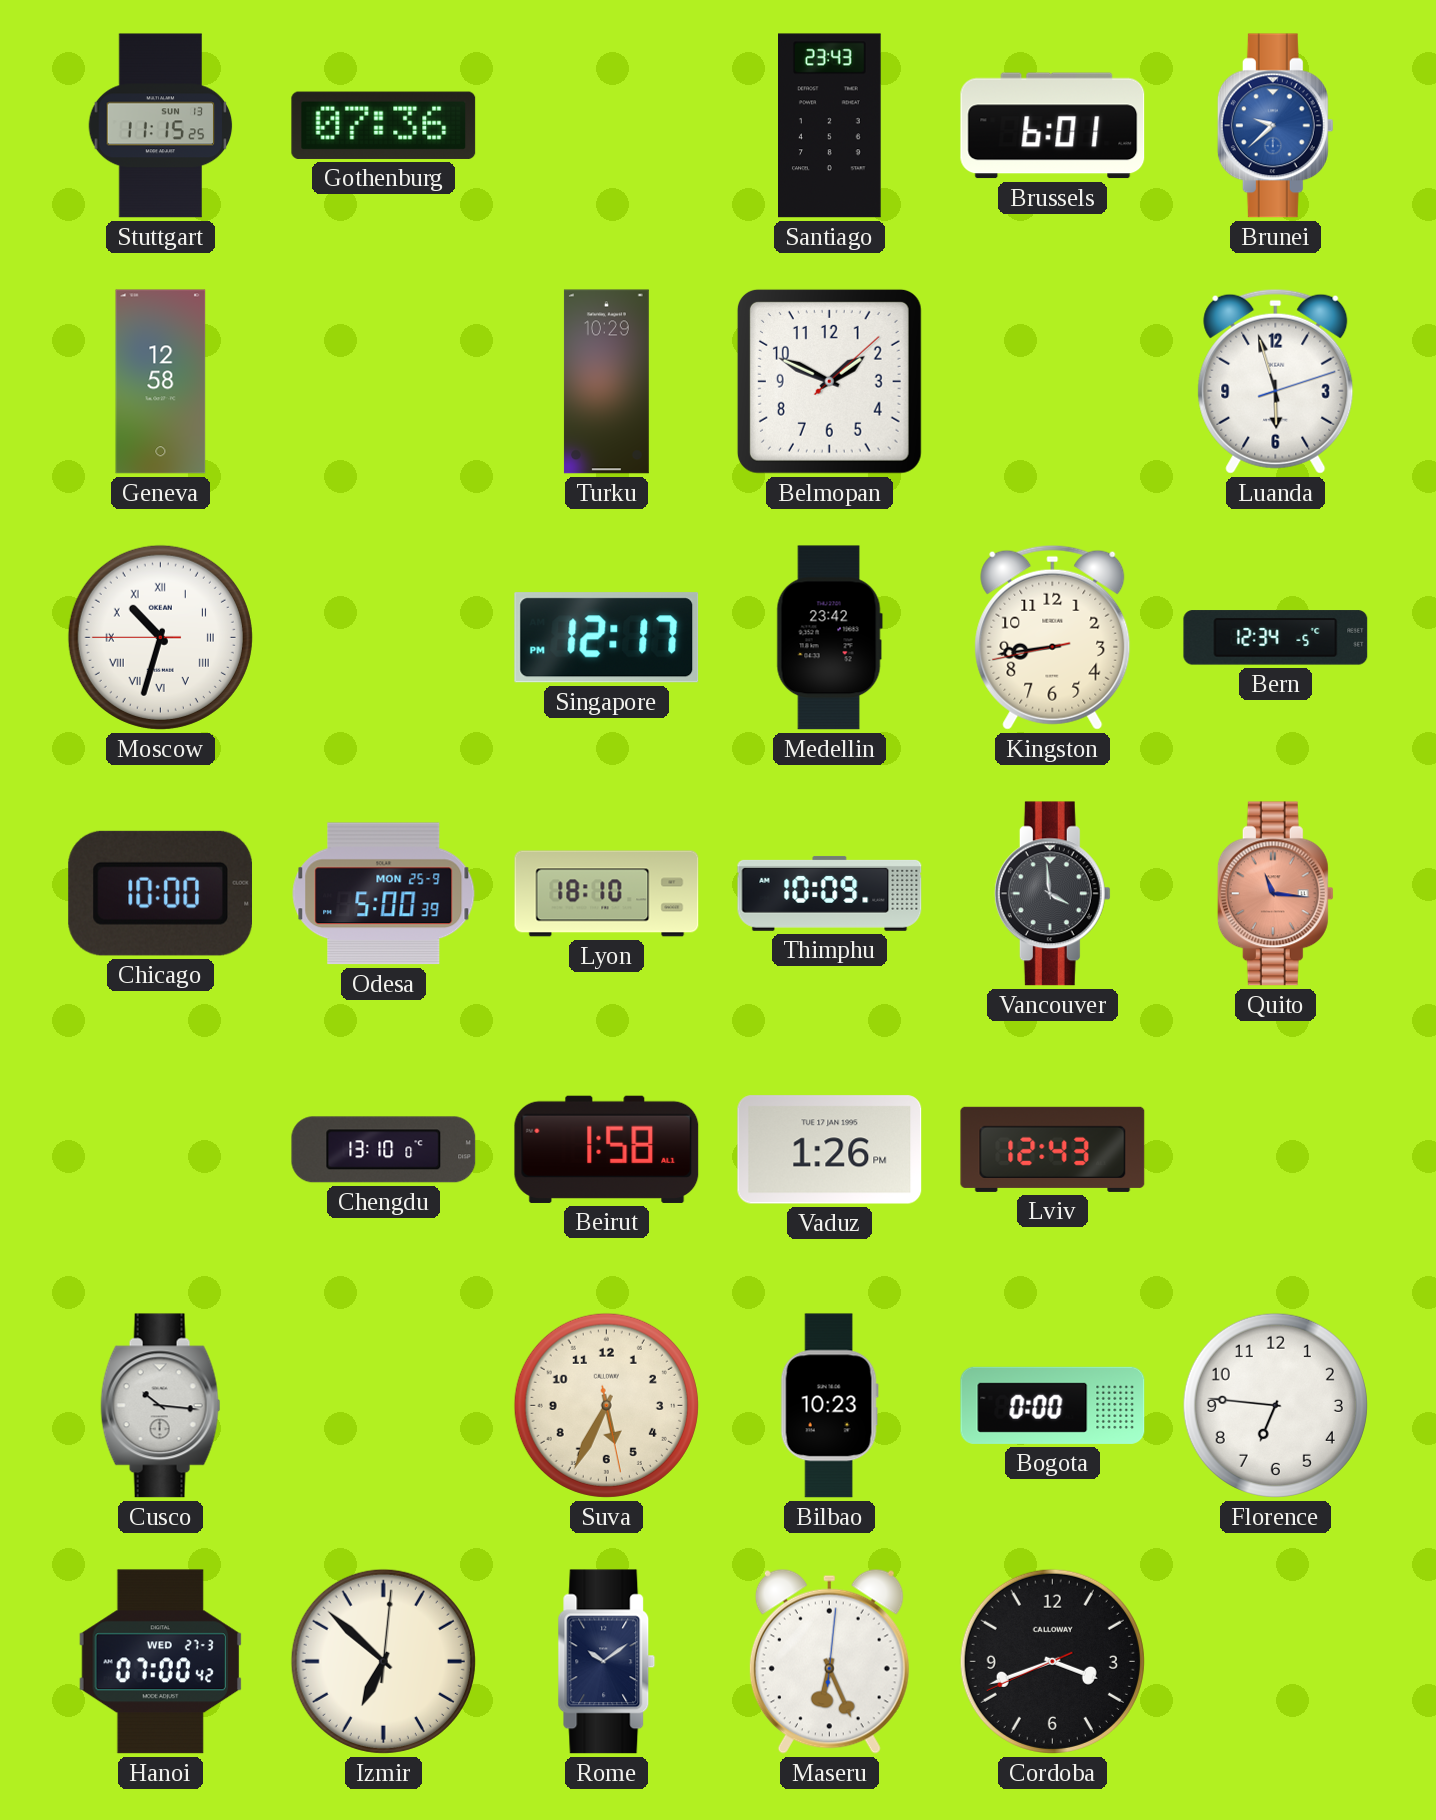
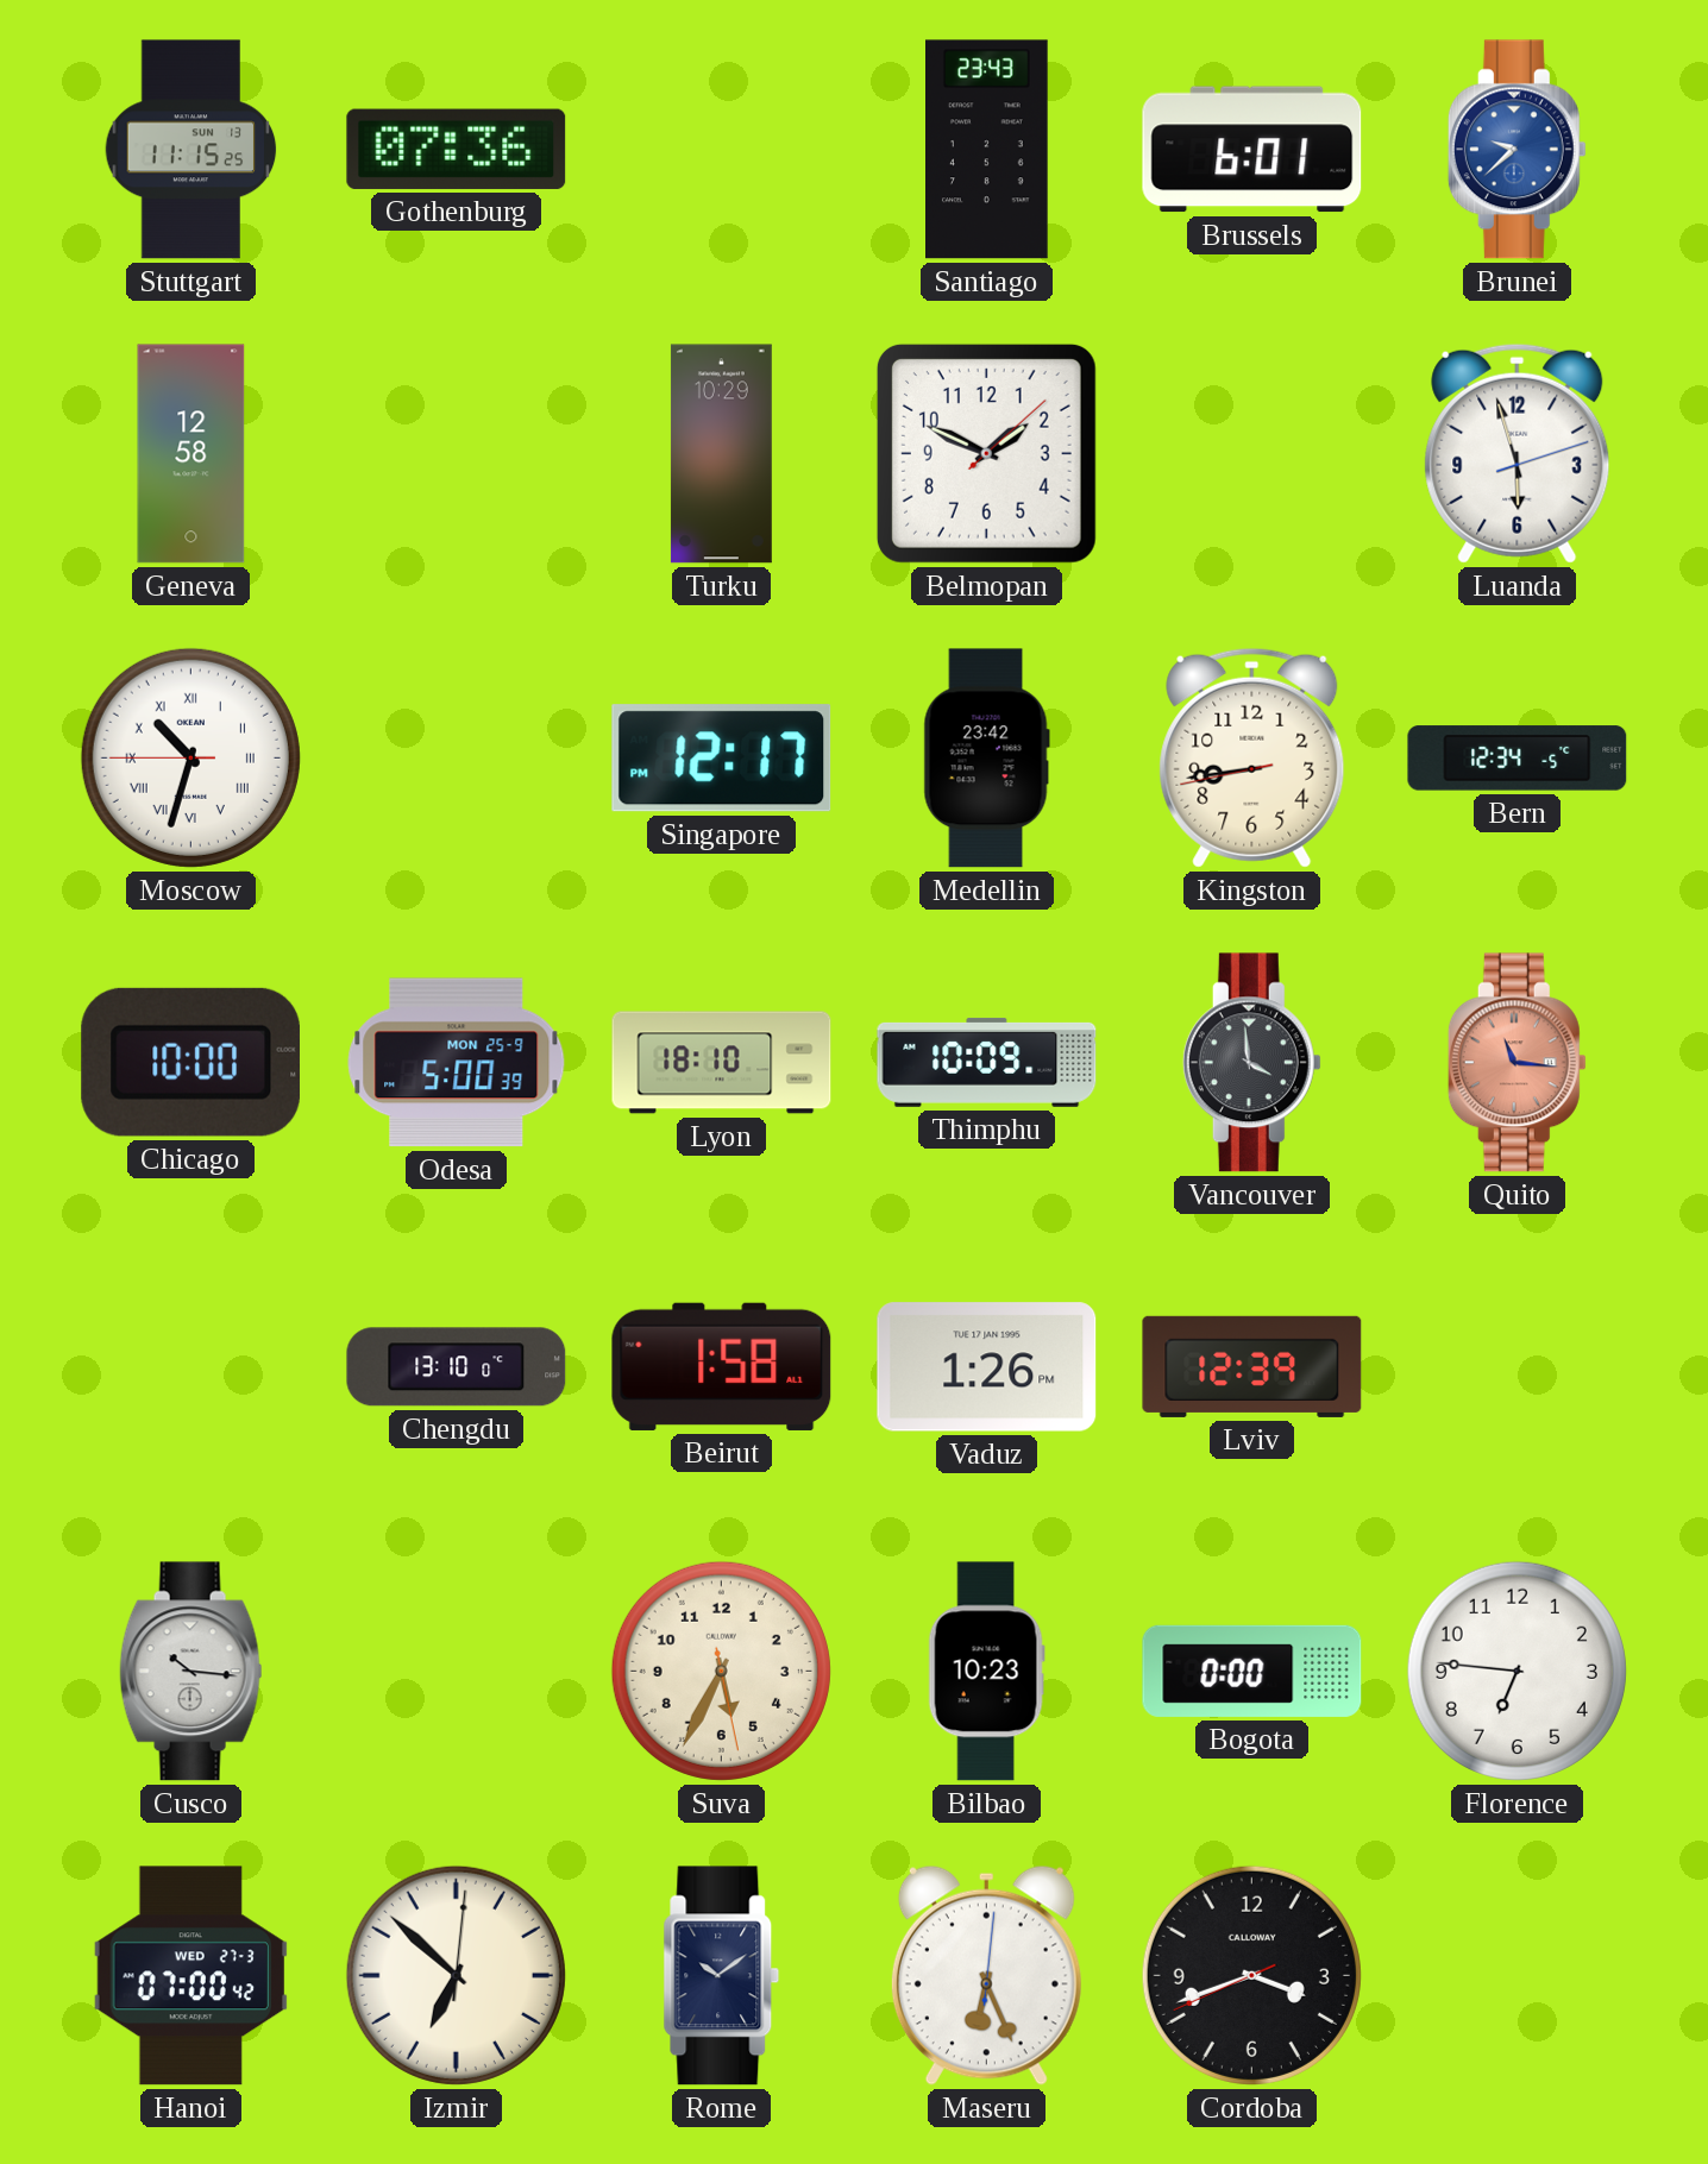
Lviv: 12:43 -> 12:39
